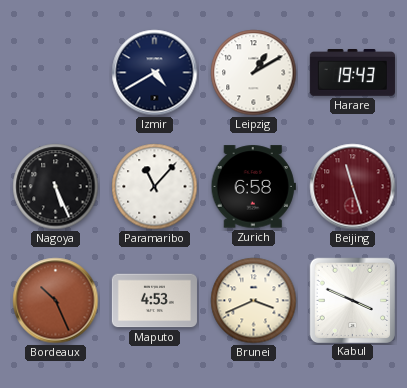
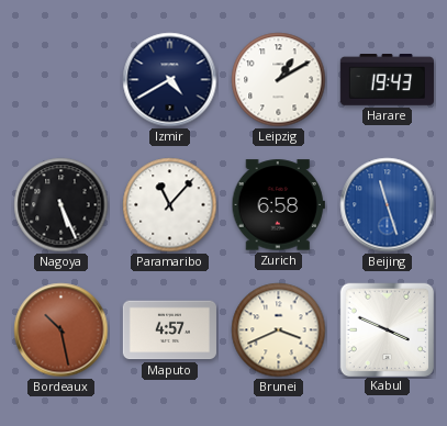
Beijing dial: burgundy -> blue
Bordeaux: 10:26 -> 10:28
Maputo: 4:53 -> 4:57
